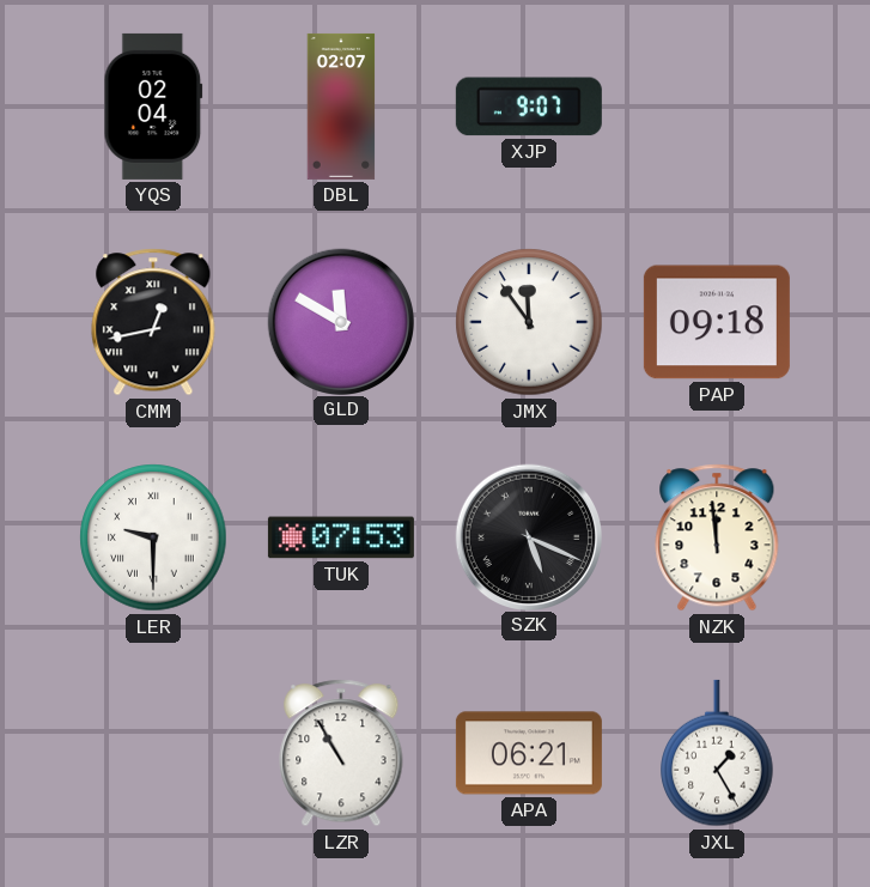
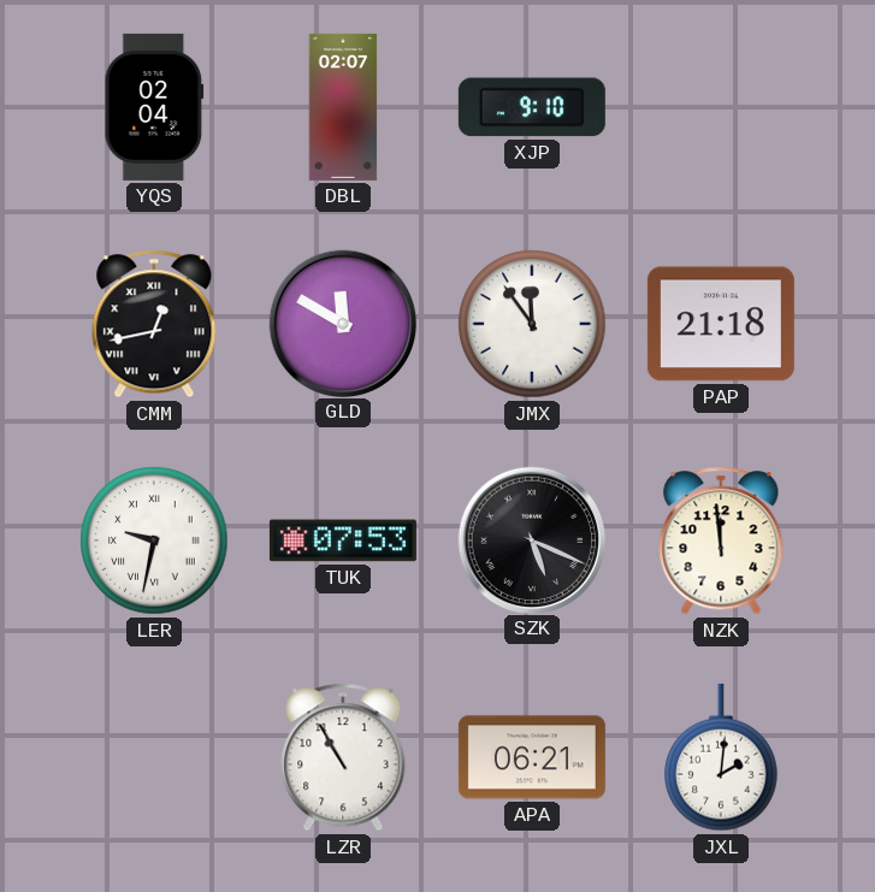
XJP: 9:07 -> 9:10
PAP: 09:18 -> 21:18
LER: 9:30 -> 9:32
JXL: 1:25 -> 2:01
